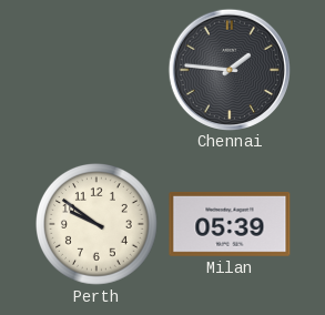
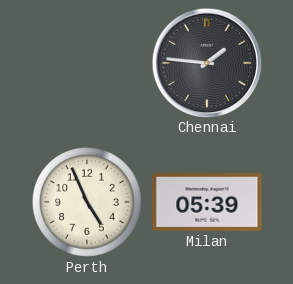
Perth: 9:51 -> 4:56
